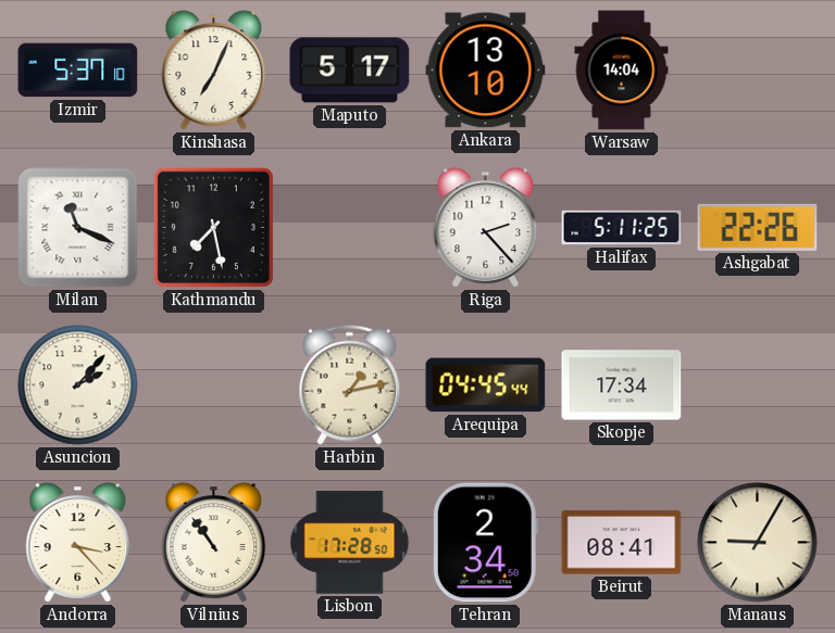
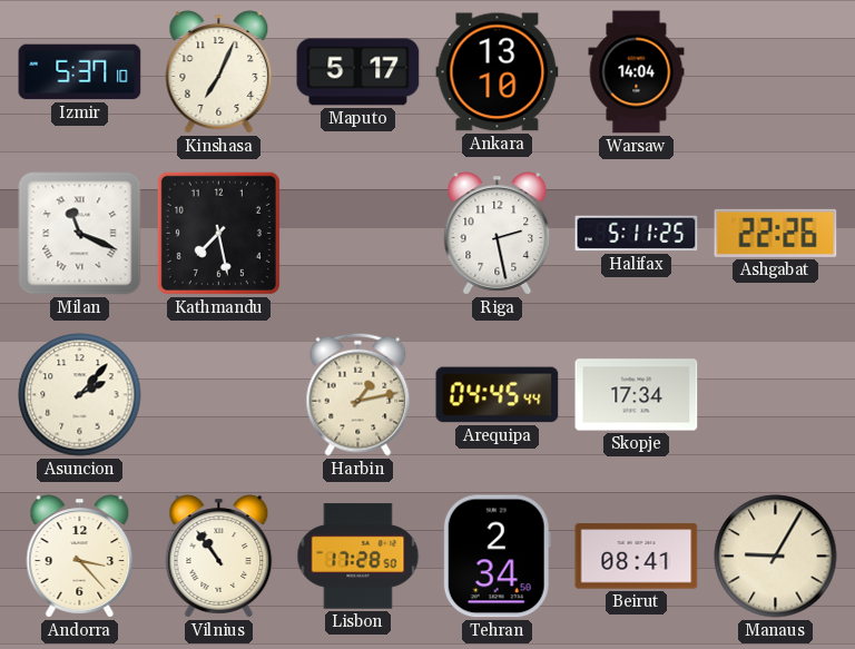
Riga: 2:23 -> 2:28
